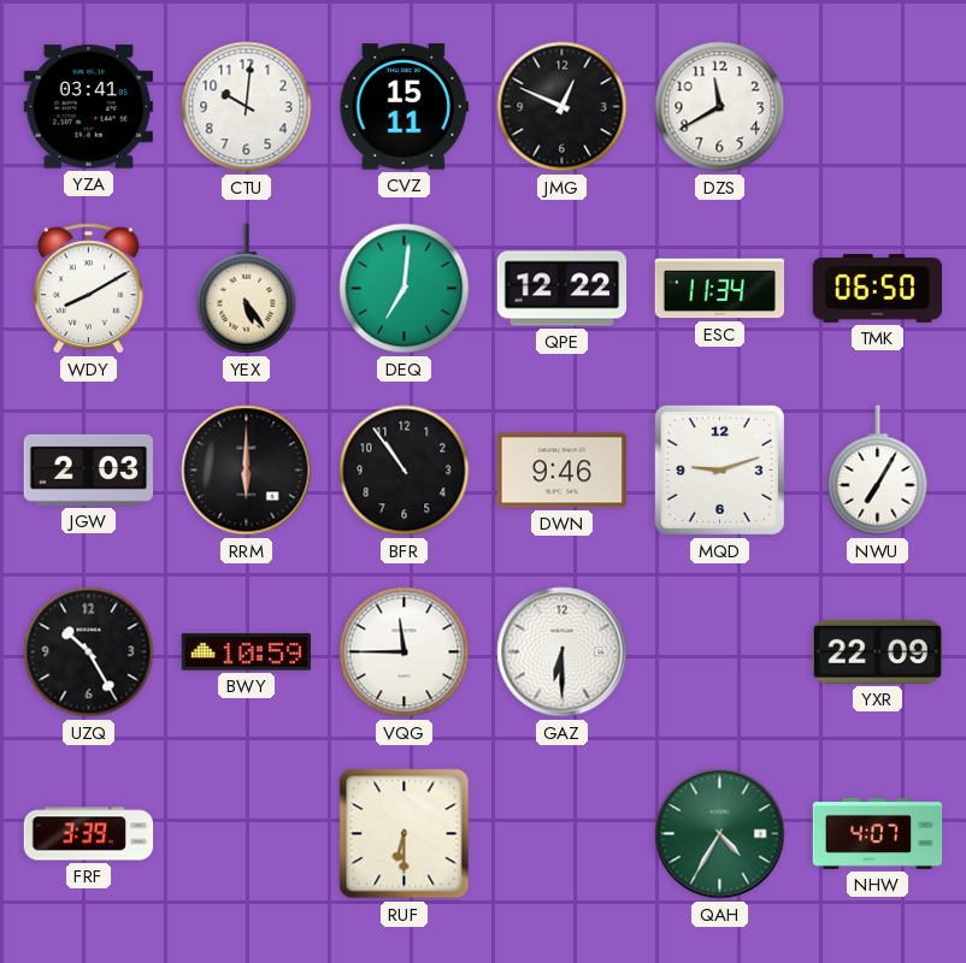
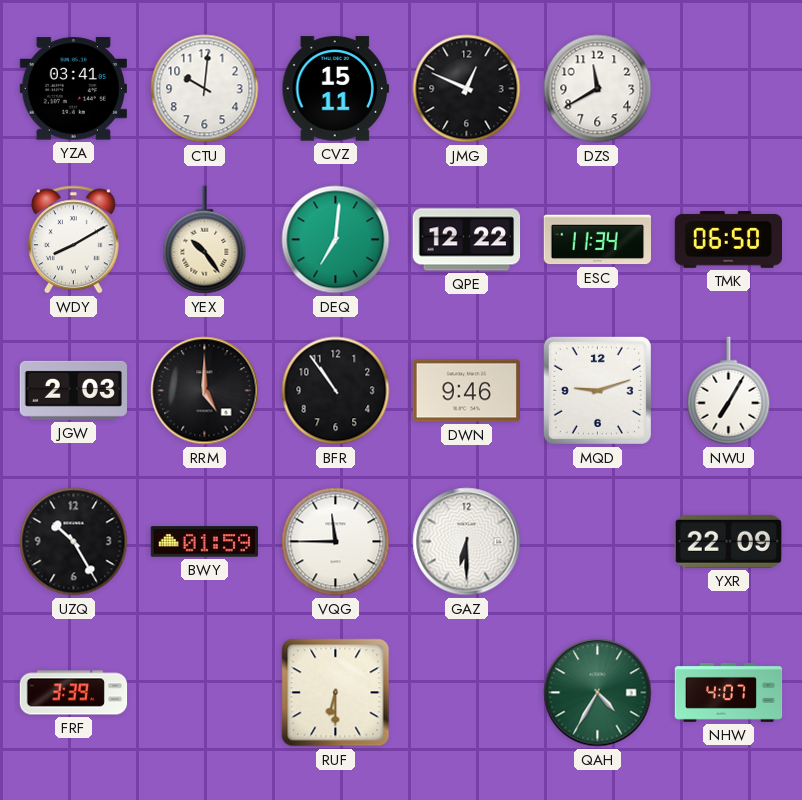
YEX: 5:24 -> 10:24
RRM: 6:00 -> 5:00
BWY: 10:59 -> 01:59
